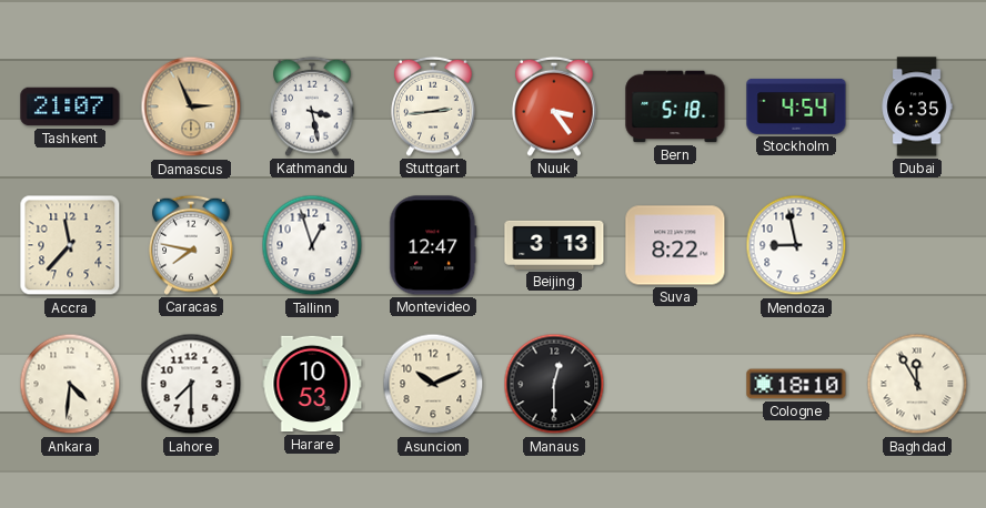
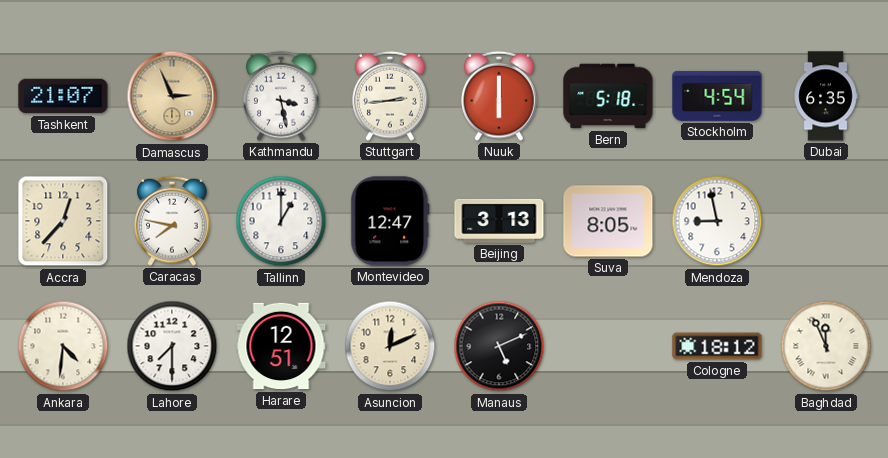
Nuuk: 3:24 -> 6:00
Accra: 11:37 -> 12:37
Tallinn: 12:57 -> 1:00
Suva: 8:22 -> 8:05
Harare: 10:53 -> 12:51
Asuncion: 10:11 -> 12:11
Manaus: 12:30 -> 5:11
Cologne: 18:10 -> 18:12
Baghdad: 11:55 -> 11:56
